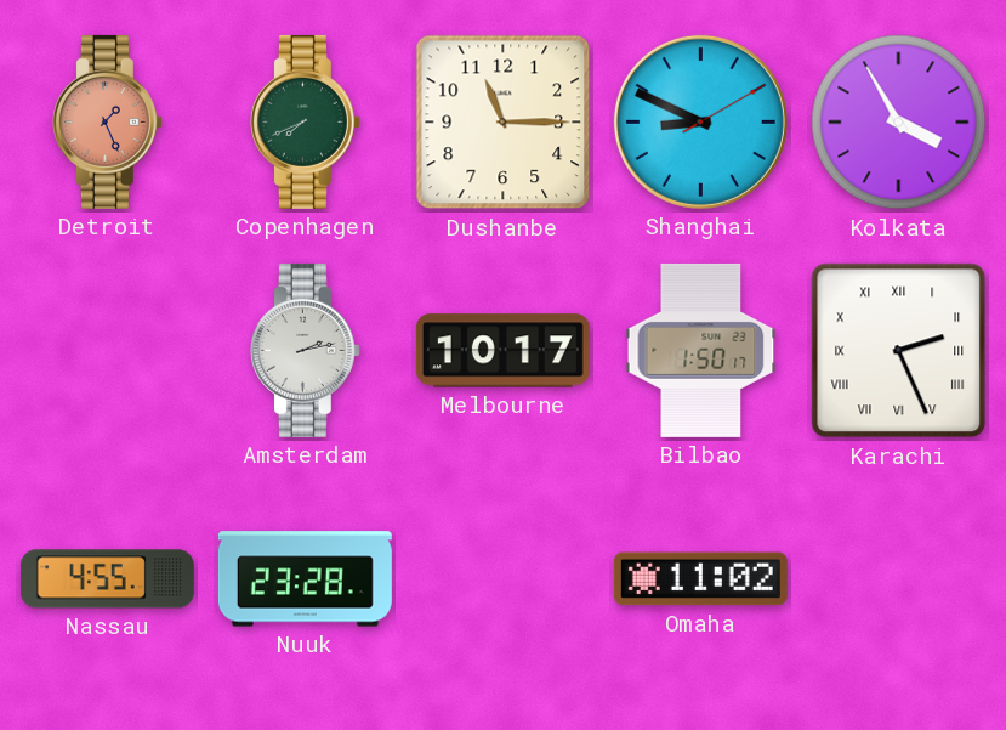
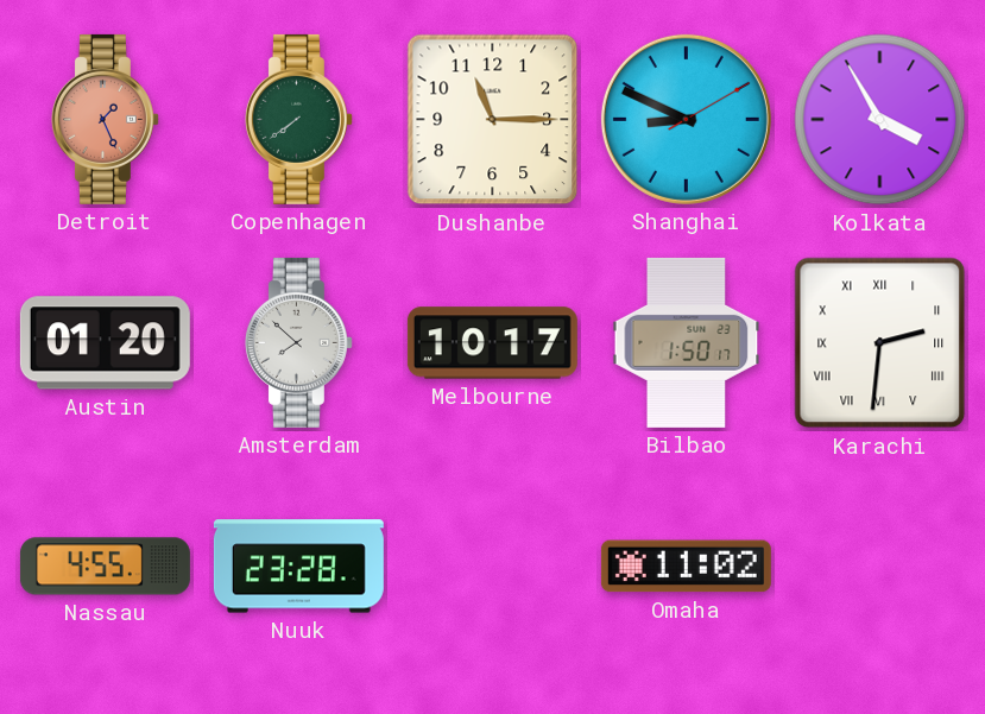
Copenhagen: 7:41 -> 7:39
Austin: none -> 01:20
Amsterdam: 2:13 -> 7:52
Karachi: 2:26 -> 2:31
